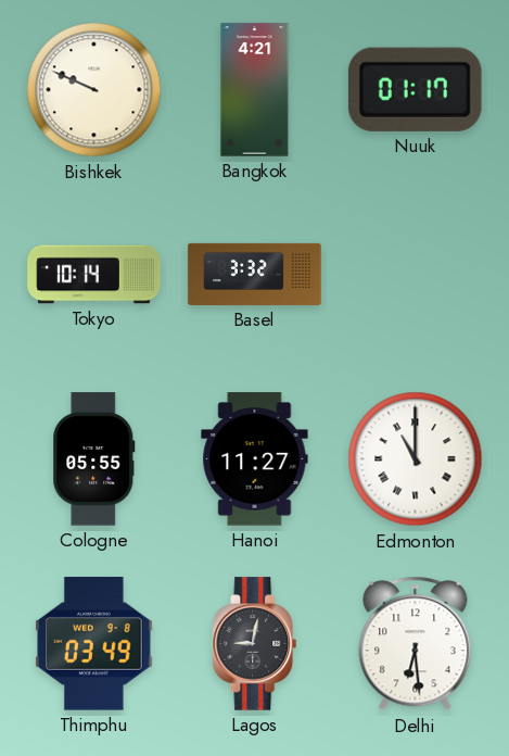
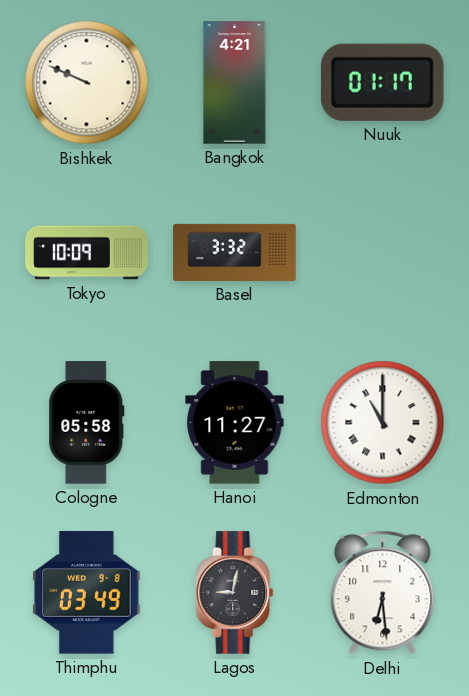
Tokyo: 10:14 -> 10:09
Cologne: 05:55 -> 05:58
